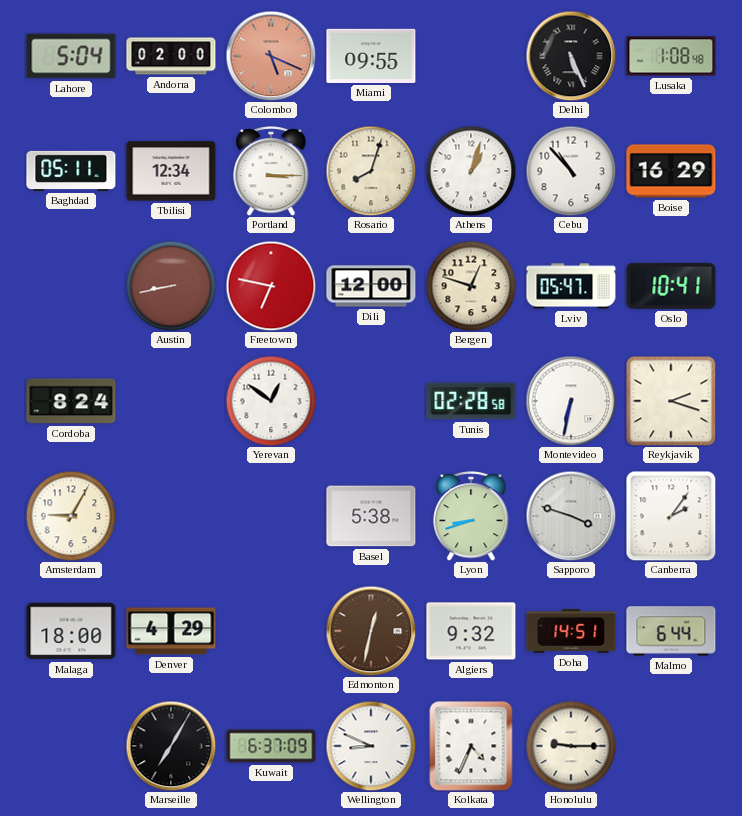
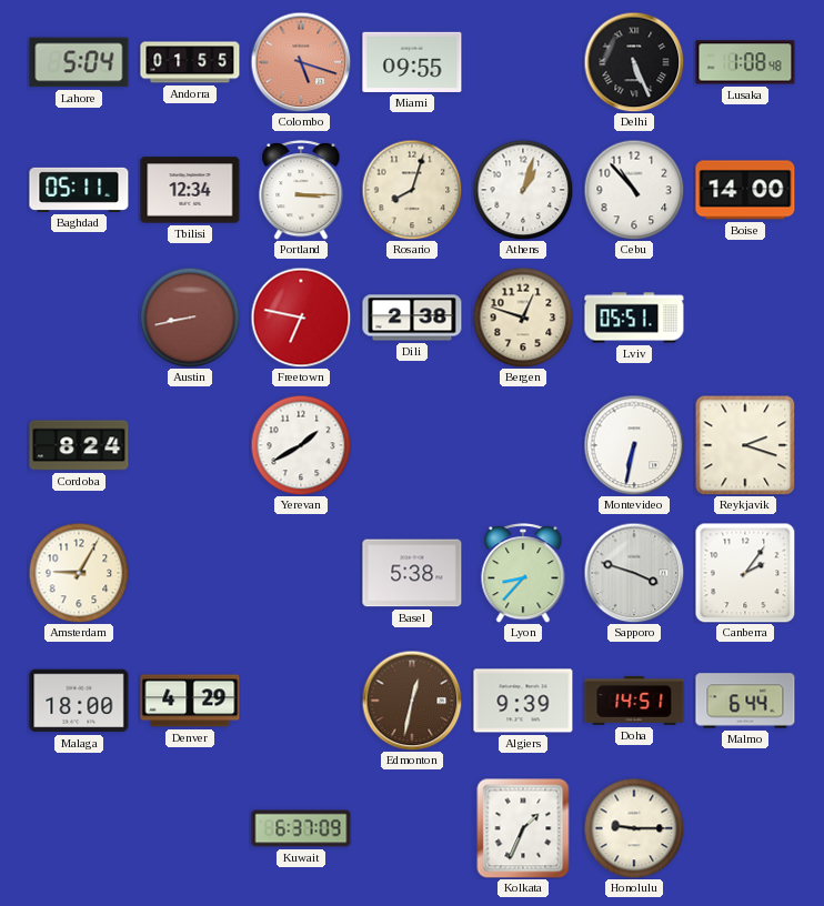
Andorra: 02:00 -> 01:55
Colombo: 5:19 -> 5:18
Boise: 16:29 -> 14:00
Dili: 12:00 -> 2:38
Lviv: 05:47 -> 05:51
Oslo: 10:41 -> none
Yerevan: 12:51 -> 1:40
Tunis: 02:28 -> none
Lyon: 8:42 -> 8:37
Algiers: 9:32 -> 9:39
Marseille: 7:05 -> none
Wellington: 8:49 -> none
Kolkata: 4:34 -> 1:34
